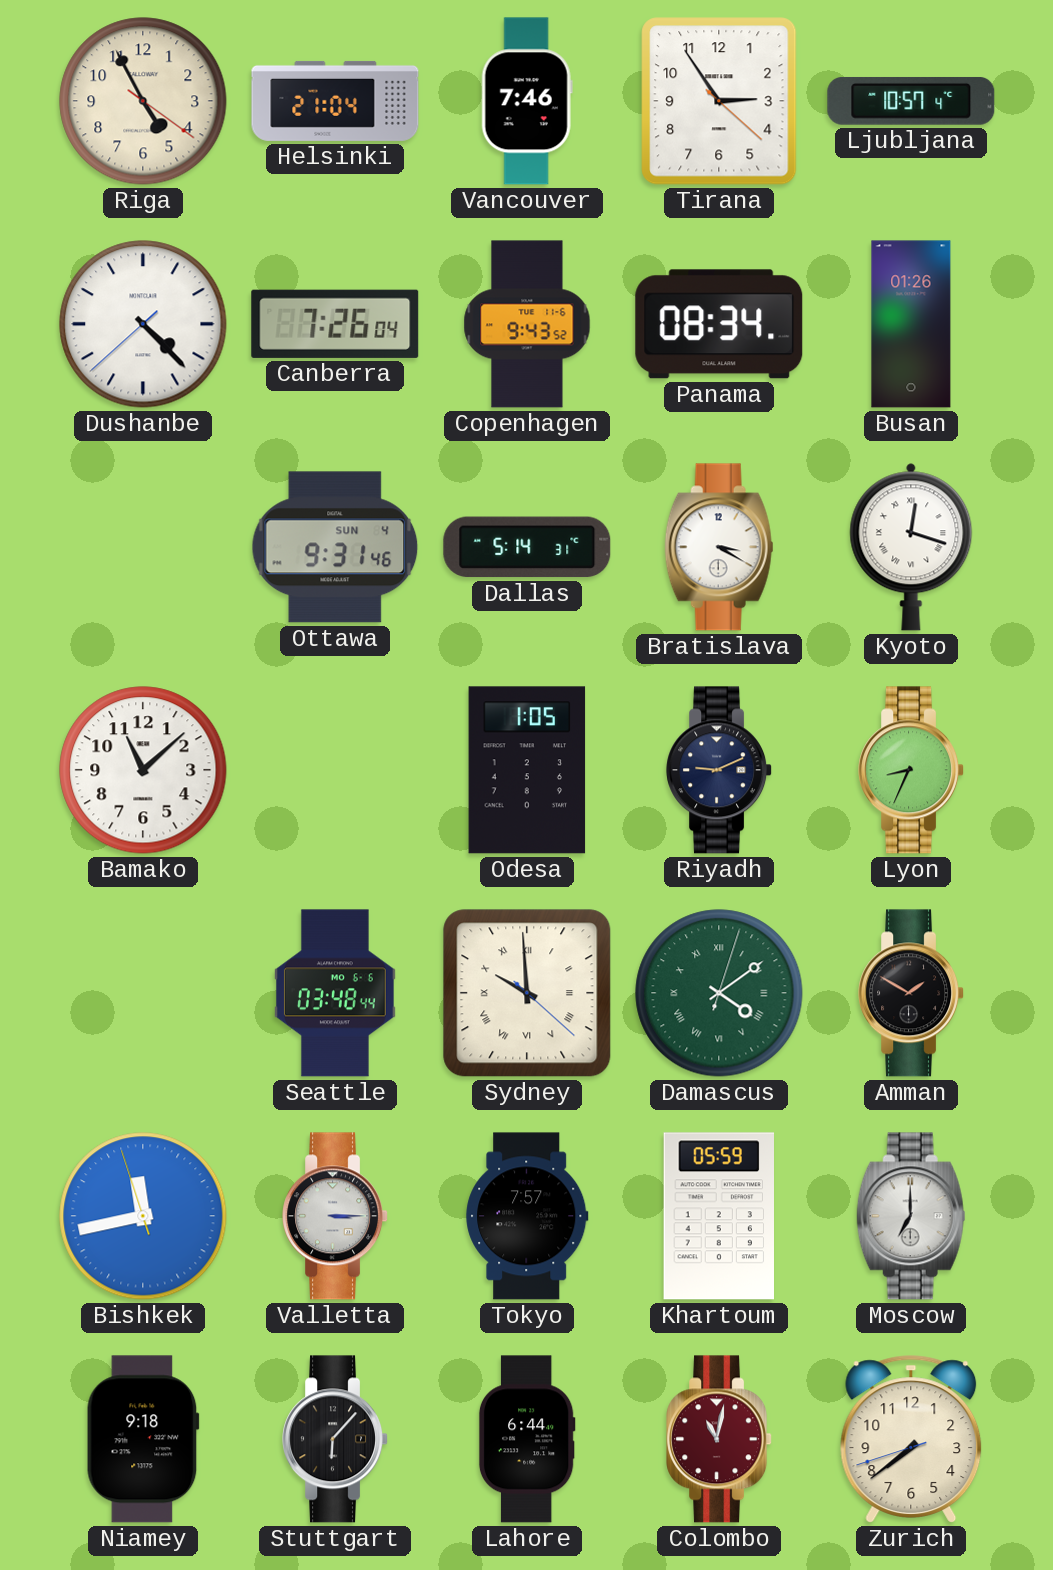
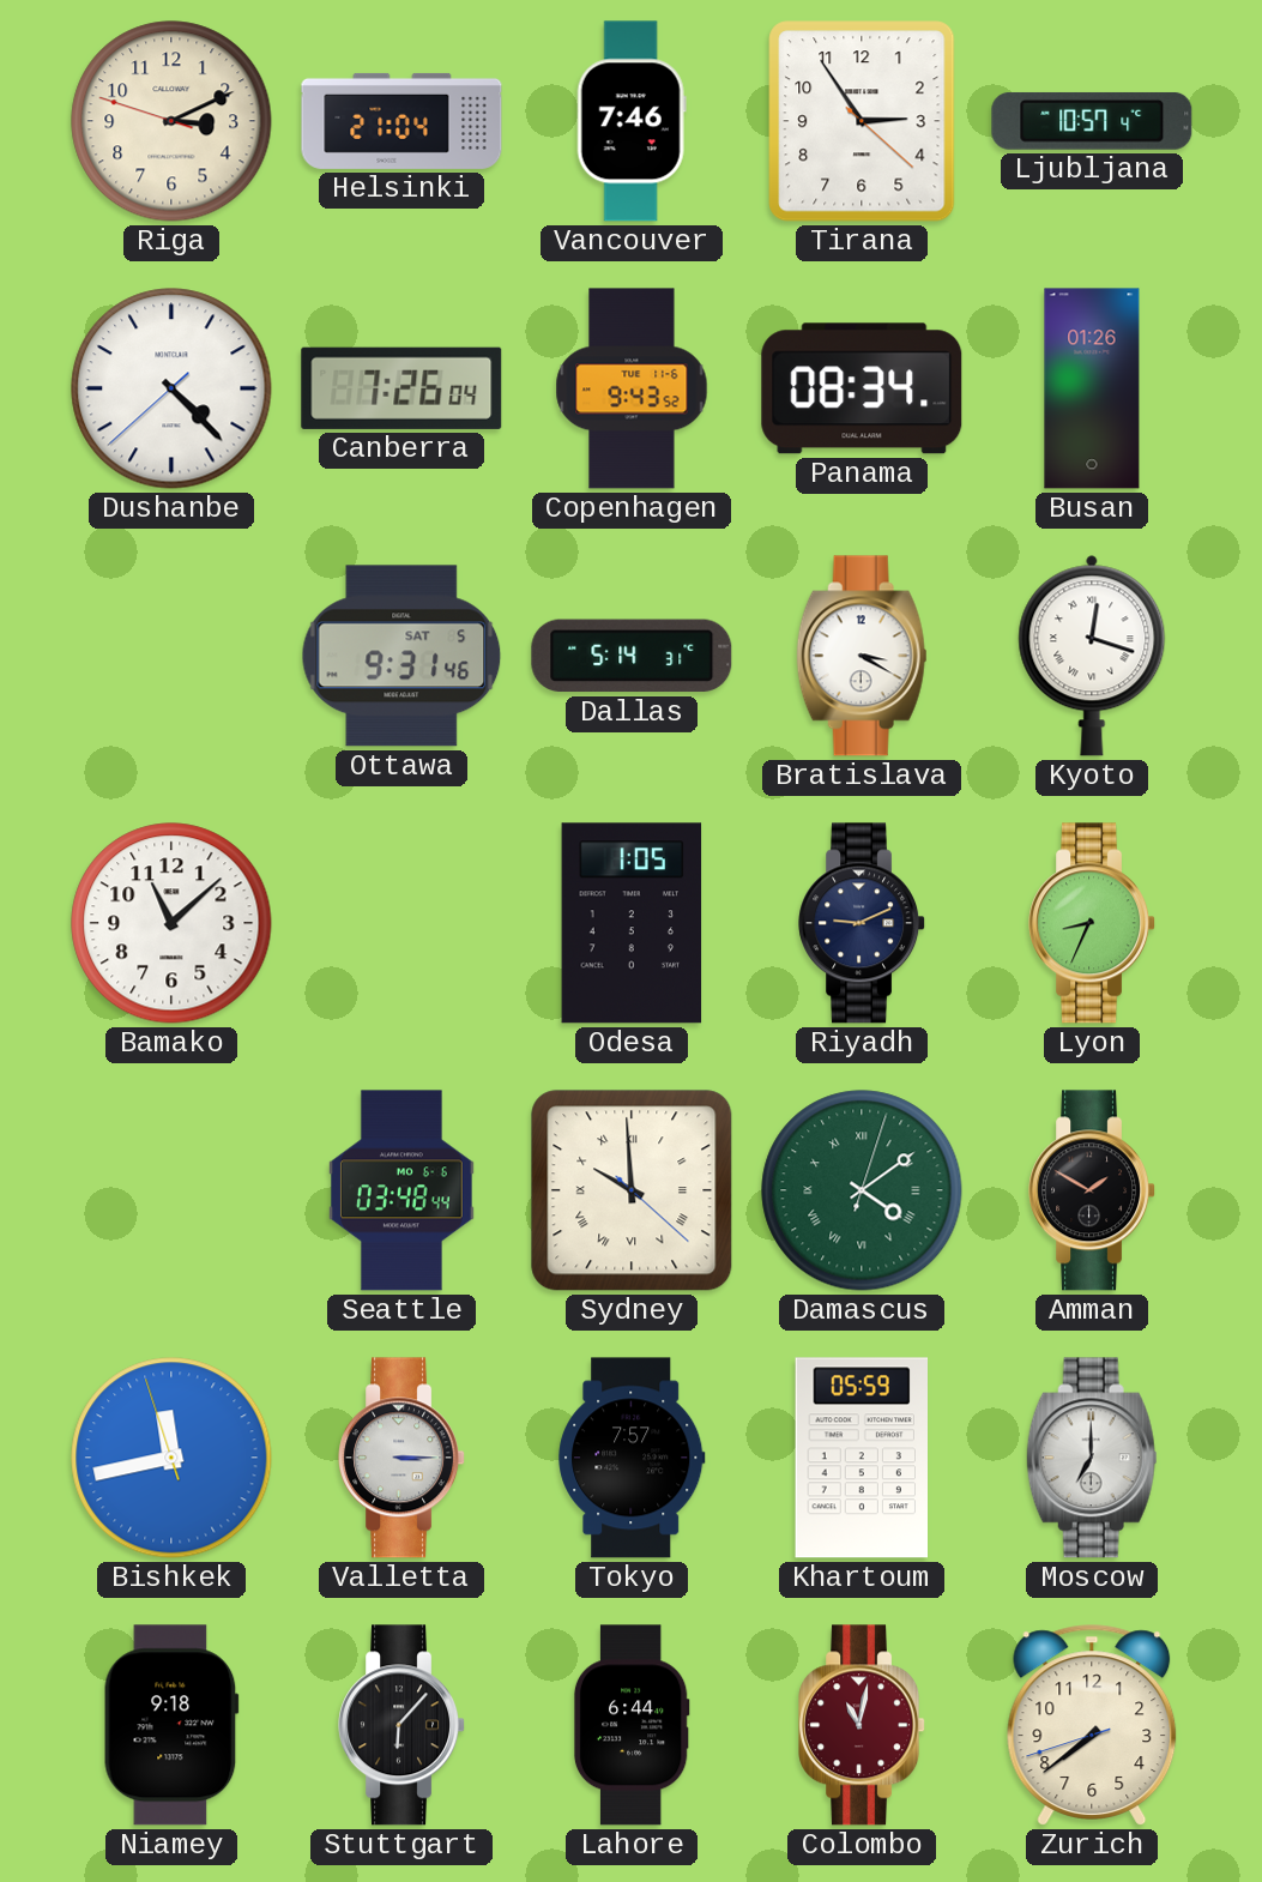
Riga: 4:55 -> 3:10
Ottawa date: SUN 4 -> SAT 5
